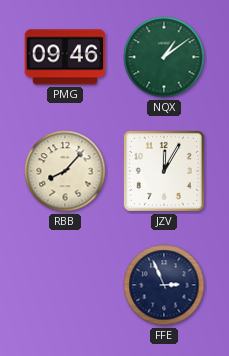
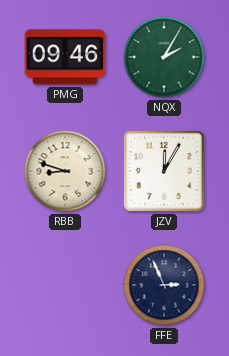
NQX: 1:09 -> 2:05
RBB: 8:07 -> 8:48
